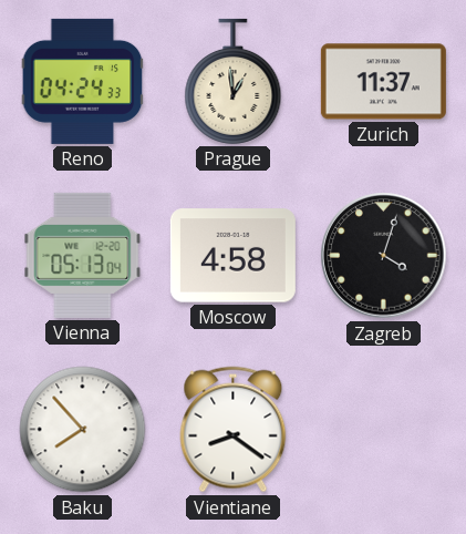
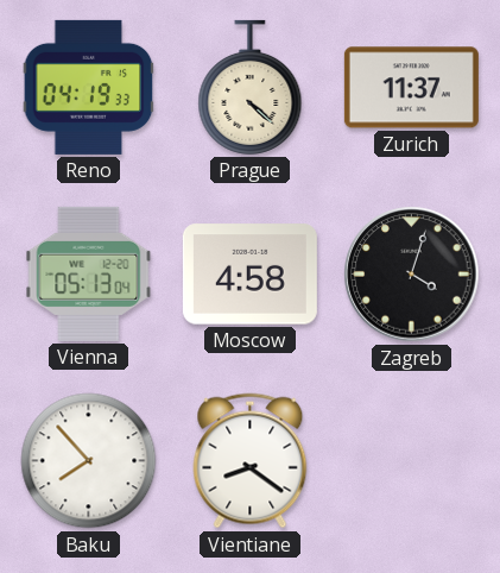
Reno: 04:24 -> 04:19
Prague: 12:59 -> 4:22
